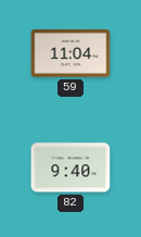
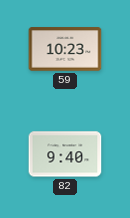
59: 11:04 -> 10:23
